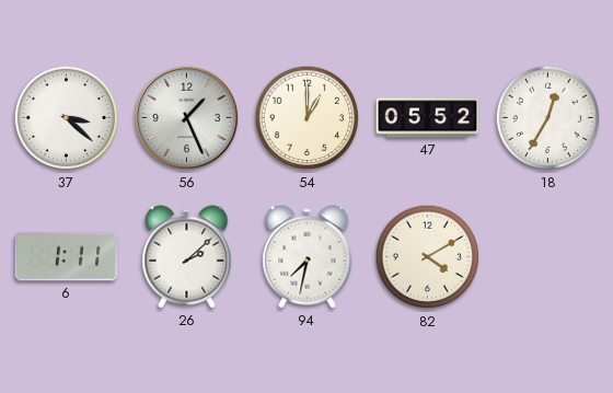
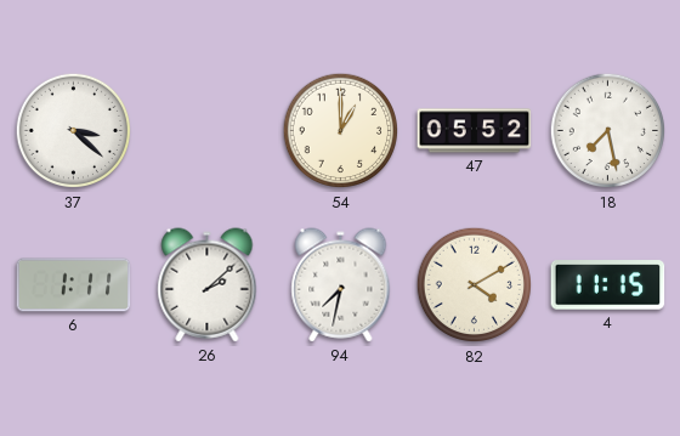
56: 1:26 -> none
18: 12:35 -> 7:28
4: none -> 11:15
